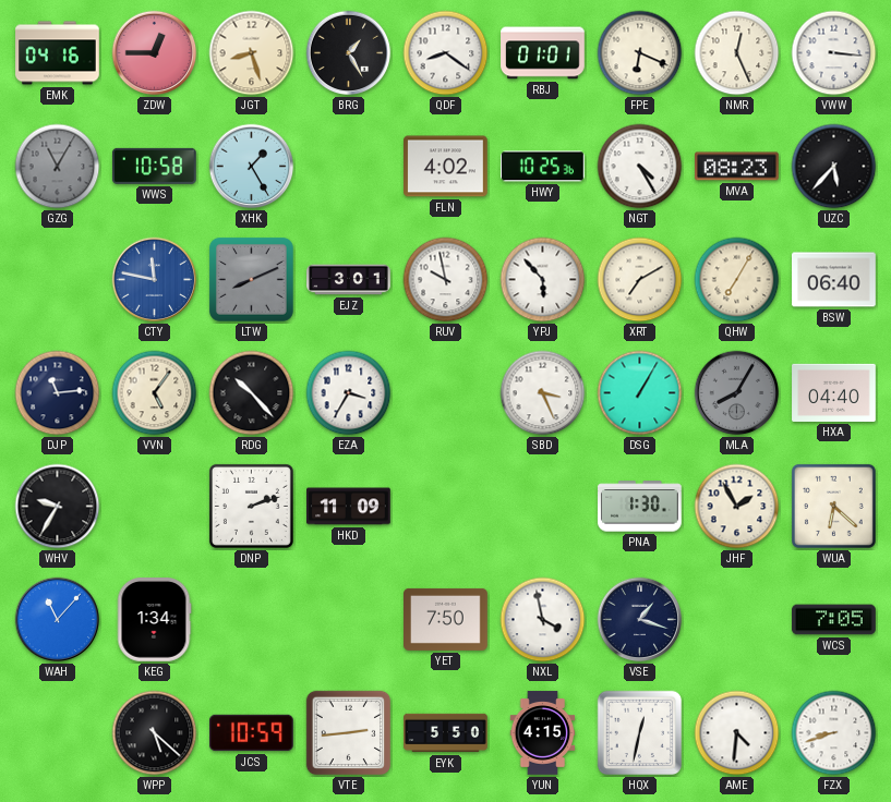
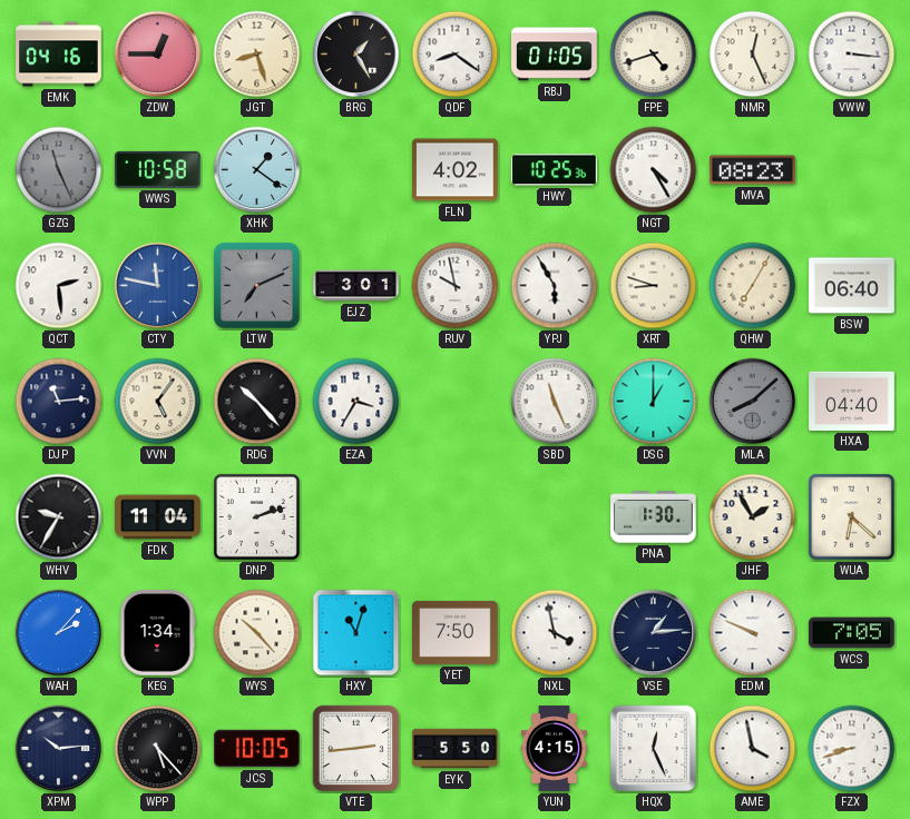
RBJ: 01:01 -> 01:05
FPE: 6:19 -> 4:42
GZG: 11:05 -> 11:26
XHK: 1:25 -> 1:21
UZC: 5:37 -> none
QCT: none -> 2:29
LTW: 8:11 -> 7:11
YPJ: 5:53 -> 5:55
XRT: 7:10 -> 8:48
SBD: 3:26 -> 11:26
DSG: 1:05 -> 1:00
MLA: 8:05 -> 8:08
FDK: none -> 11:04
HKD: 11:09 -> none
WAH: 11:07 -> 2:07
WYS: none -> 10:23
HXY: none -> 11:03
VSE: 1:18 -> 1:14
EDM: none -> 9:49
XPM: none -> 10:14
WPP: 5:22 -> 5:23
JCS: 10:59 -> 10:05
HQX: 12:32 -> 12:26
AME: 4:31 -> 3:58
